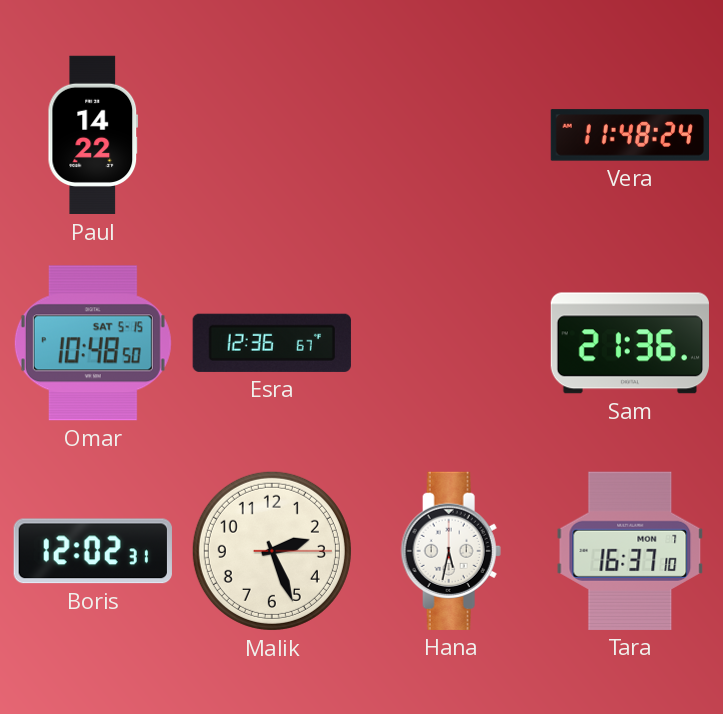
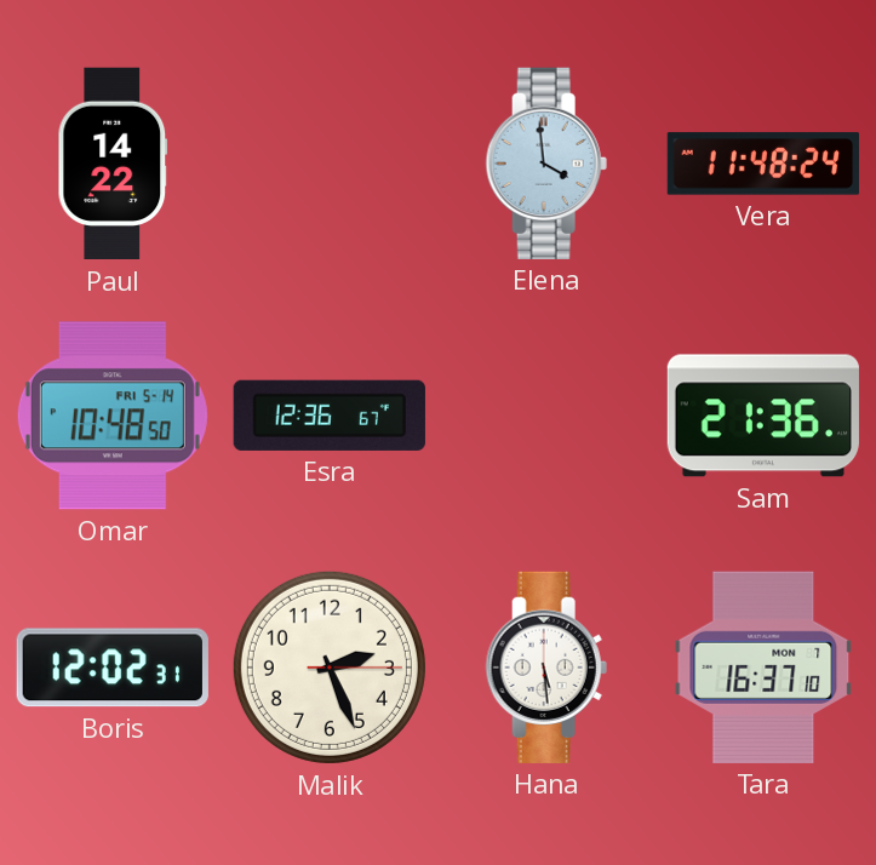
Elena: none -> 3:59
Omar date: SAT 5-15 -> FRI 5-14
Hana: 5:32 -> 5:29
